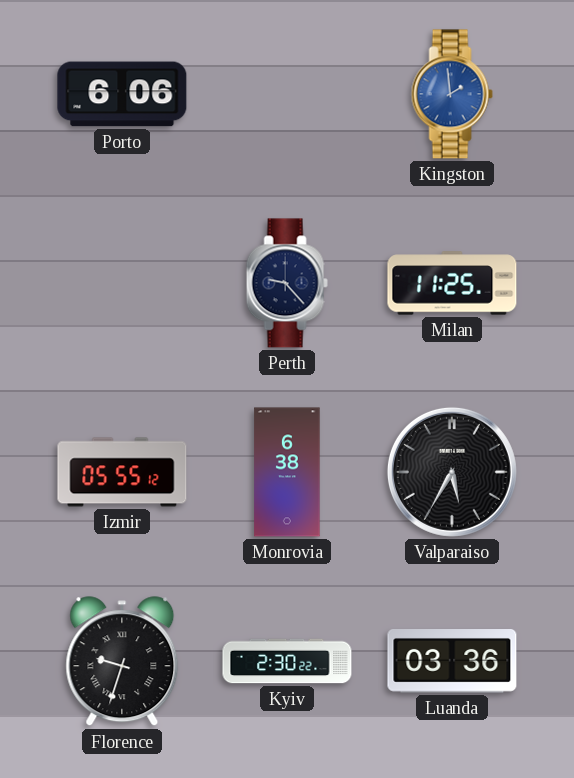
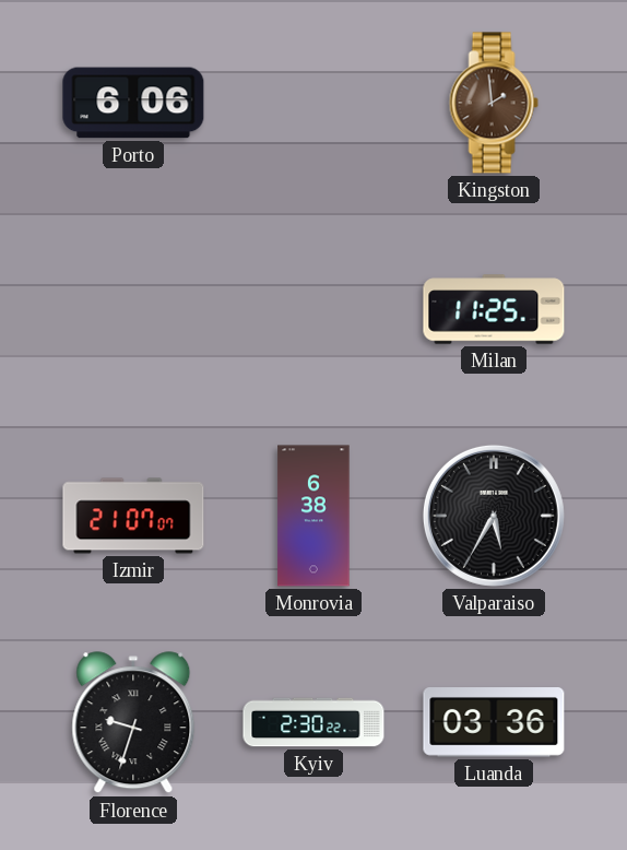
Kingston dial: blue -> brown
Perth: 9:23 -> none
Izmir: 05:55 -> 21:07
